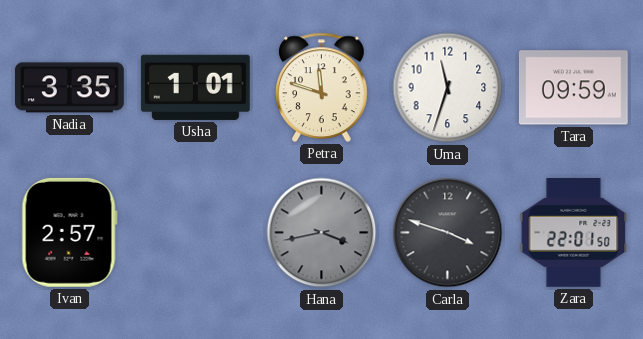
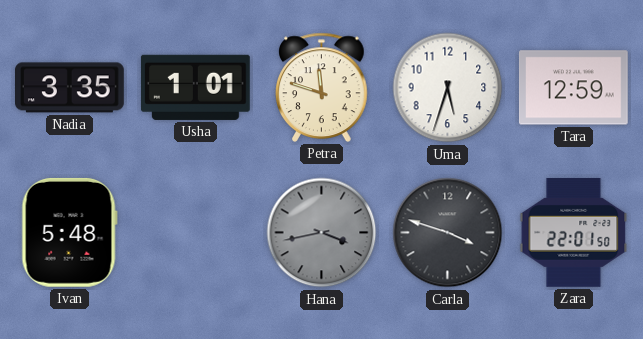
Uma: 11:33 -> 5:33
Tara: 09:59 -> 12:59
Ivan: 2:57 -> 5:48
